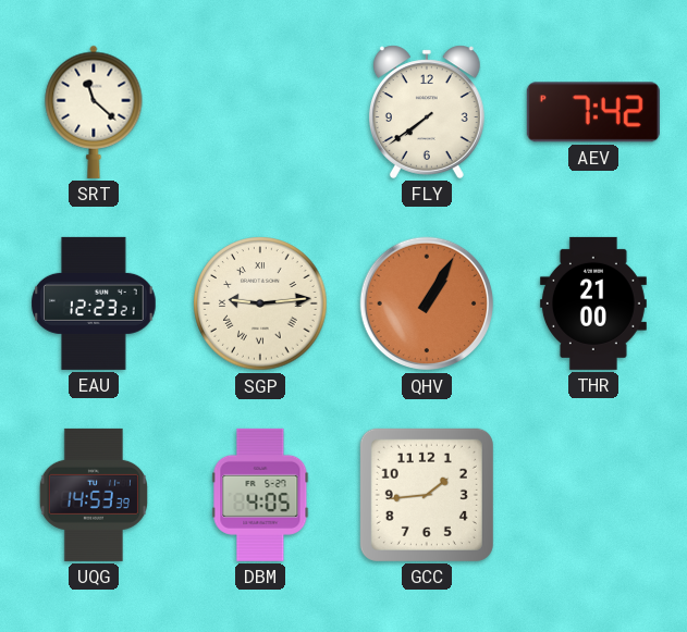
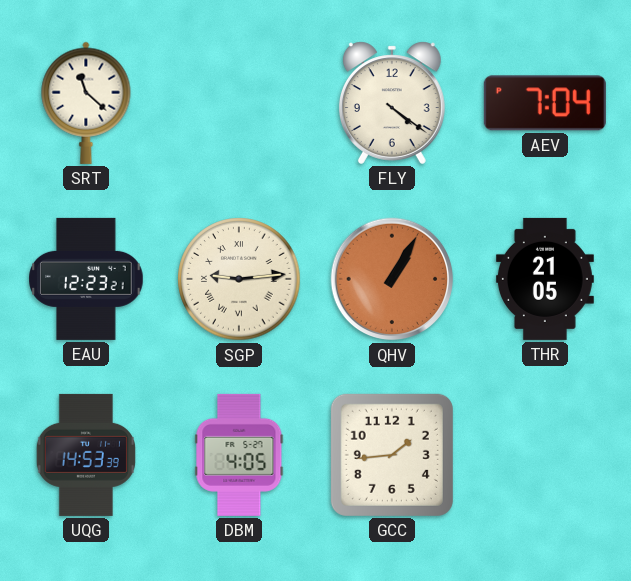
FLY: 7:39 -> 4:21
AEV: 7:42 -> 7:04
THR: 21:00 -> 21:05
